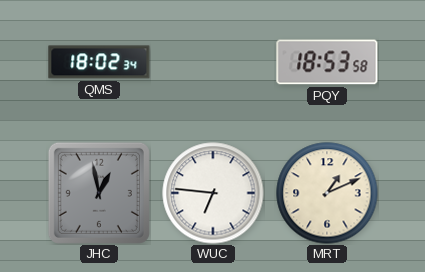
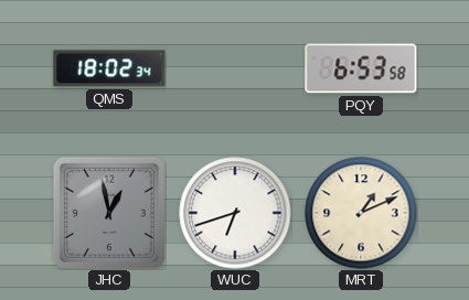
PQY: 18:53 -> 6:53
WUC: 6:46 -> 6:42
